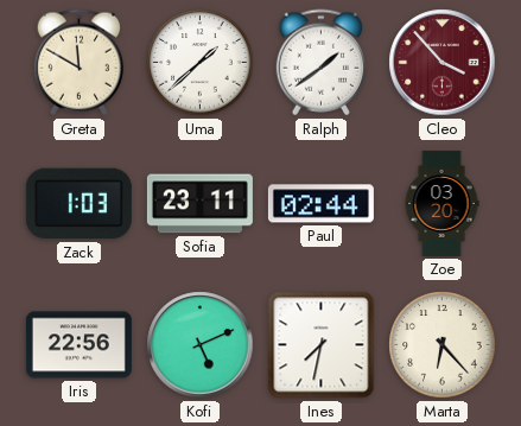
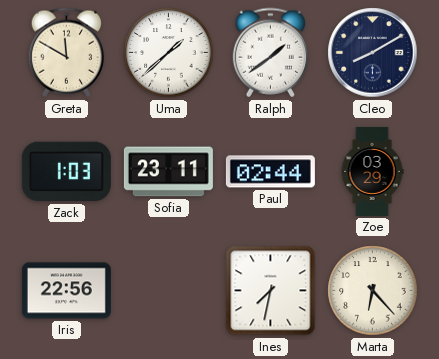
Cleo: 3:53 -> 8:10
Cleo dial: burgundy -> navy
Zoe: 03:20 -> 03:29
Kofi: 5:11 -> none
